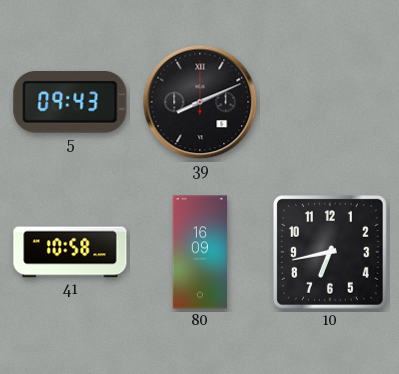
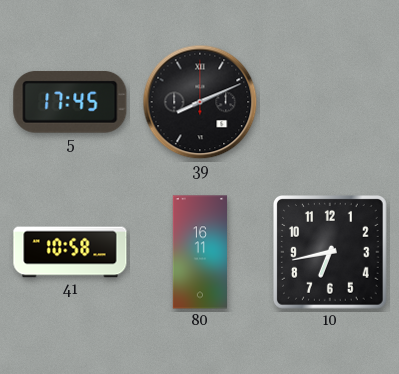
5: 09:43 -> 17:45
80: 16:09 -> 16:11
